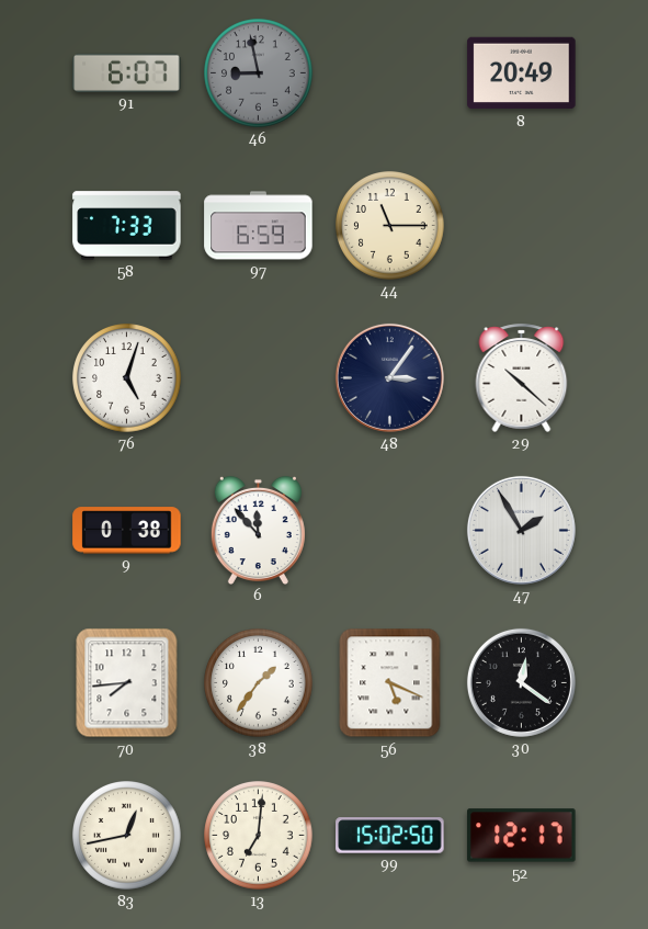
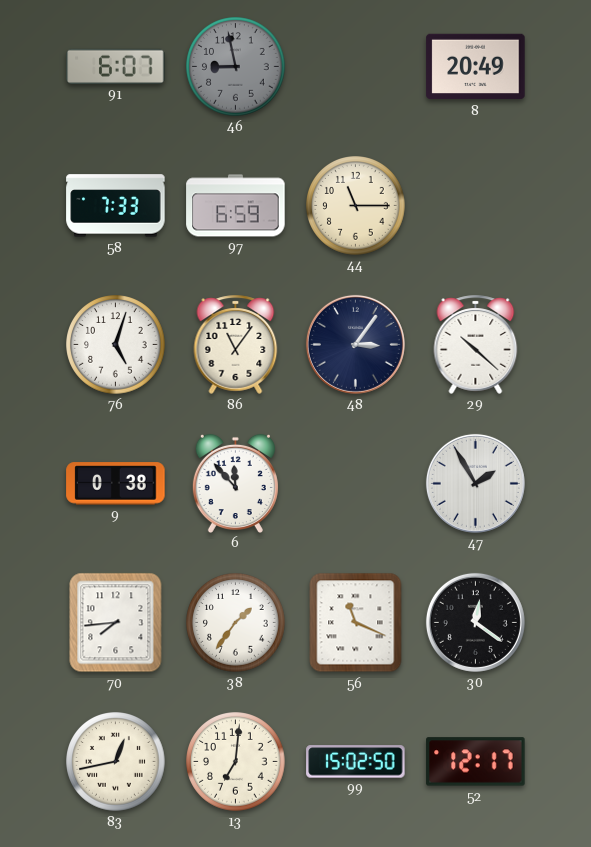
86: none -> 11:06
56: 5:19 -> 11:19
